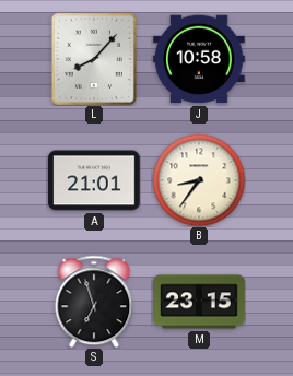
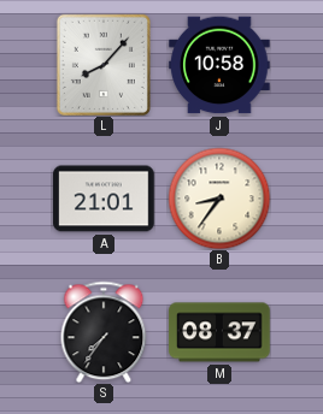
S: 6:57 -> 7:36
M: 23:15 -> 08:37
